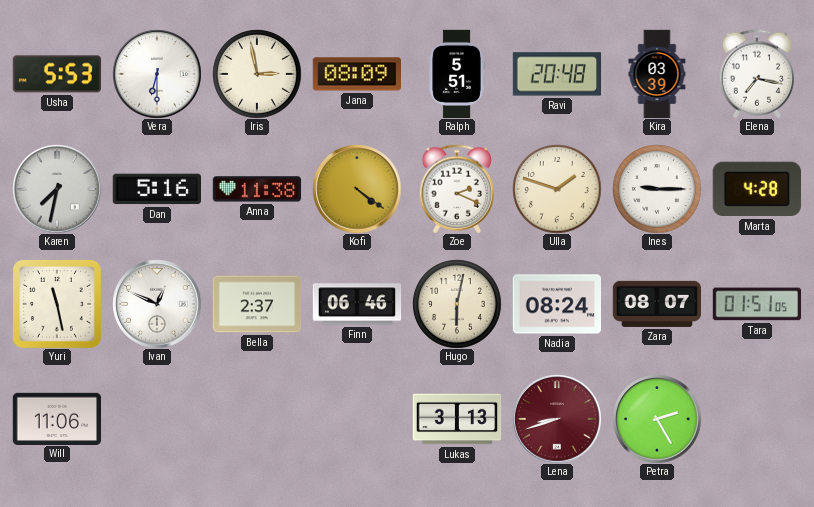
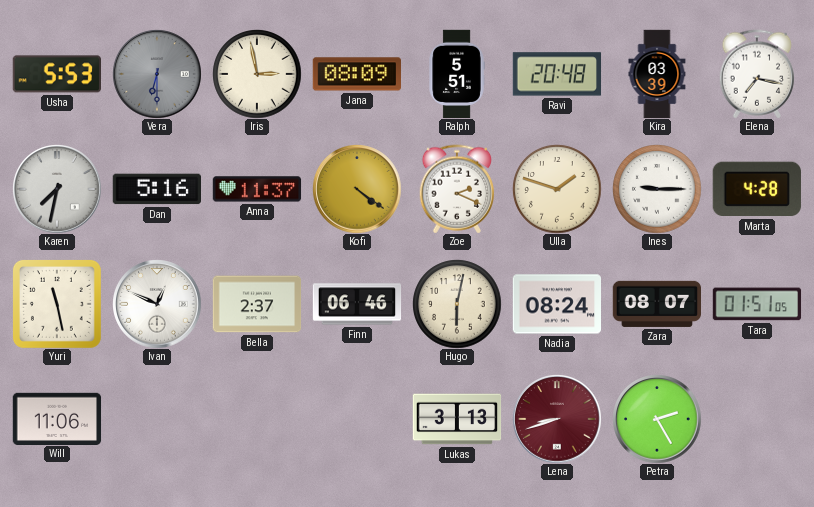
Vera dial: white -> grey
Anna: 11:38 -> 11:37
